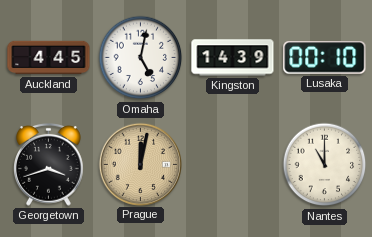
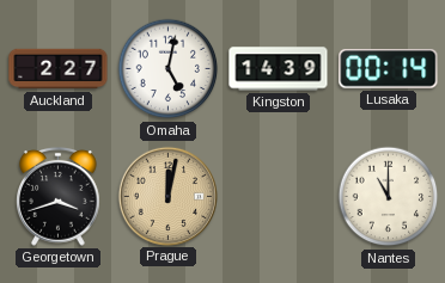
Auckland: 4:45 -> 2:27
Lusaka: 00:10 -> 00:14
